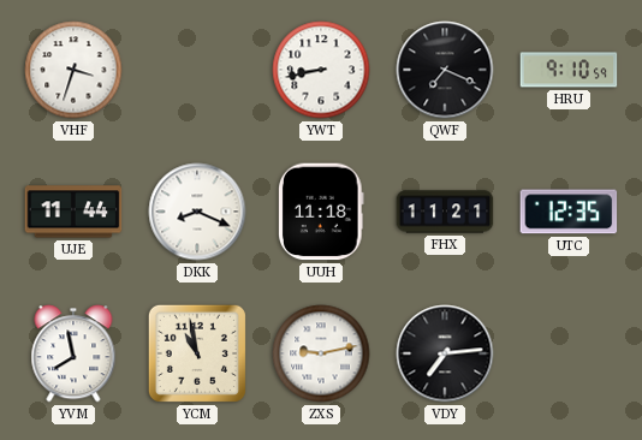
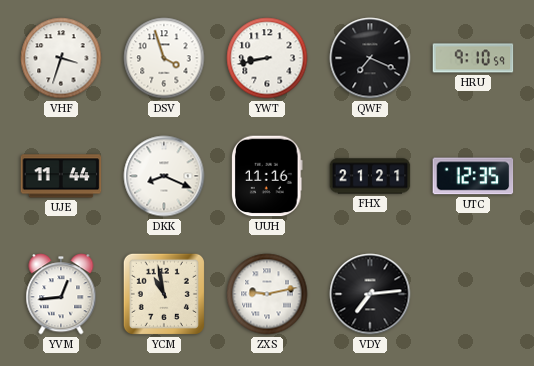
DSV: none -> 3:57
UUH: 11:18 -> 11:16
FHX: 11:21 -> 21:21
YVM: 7:58 -> 12:44
